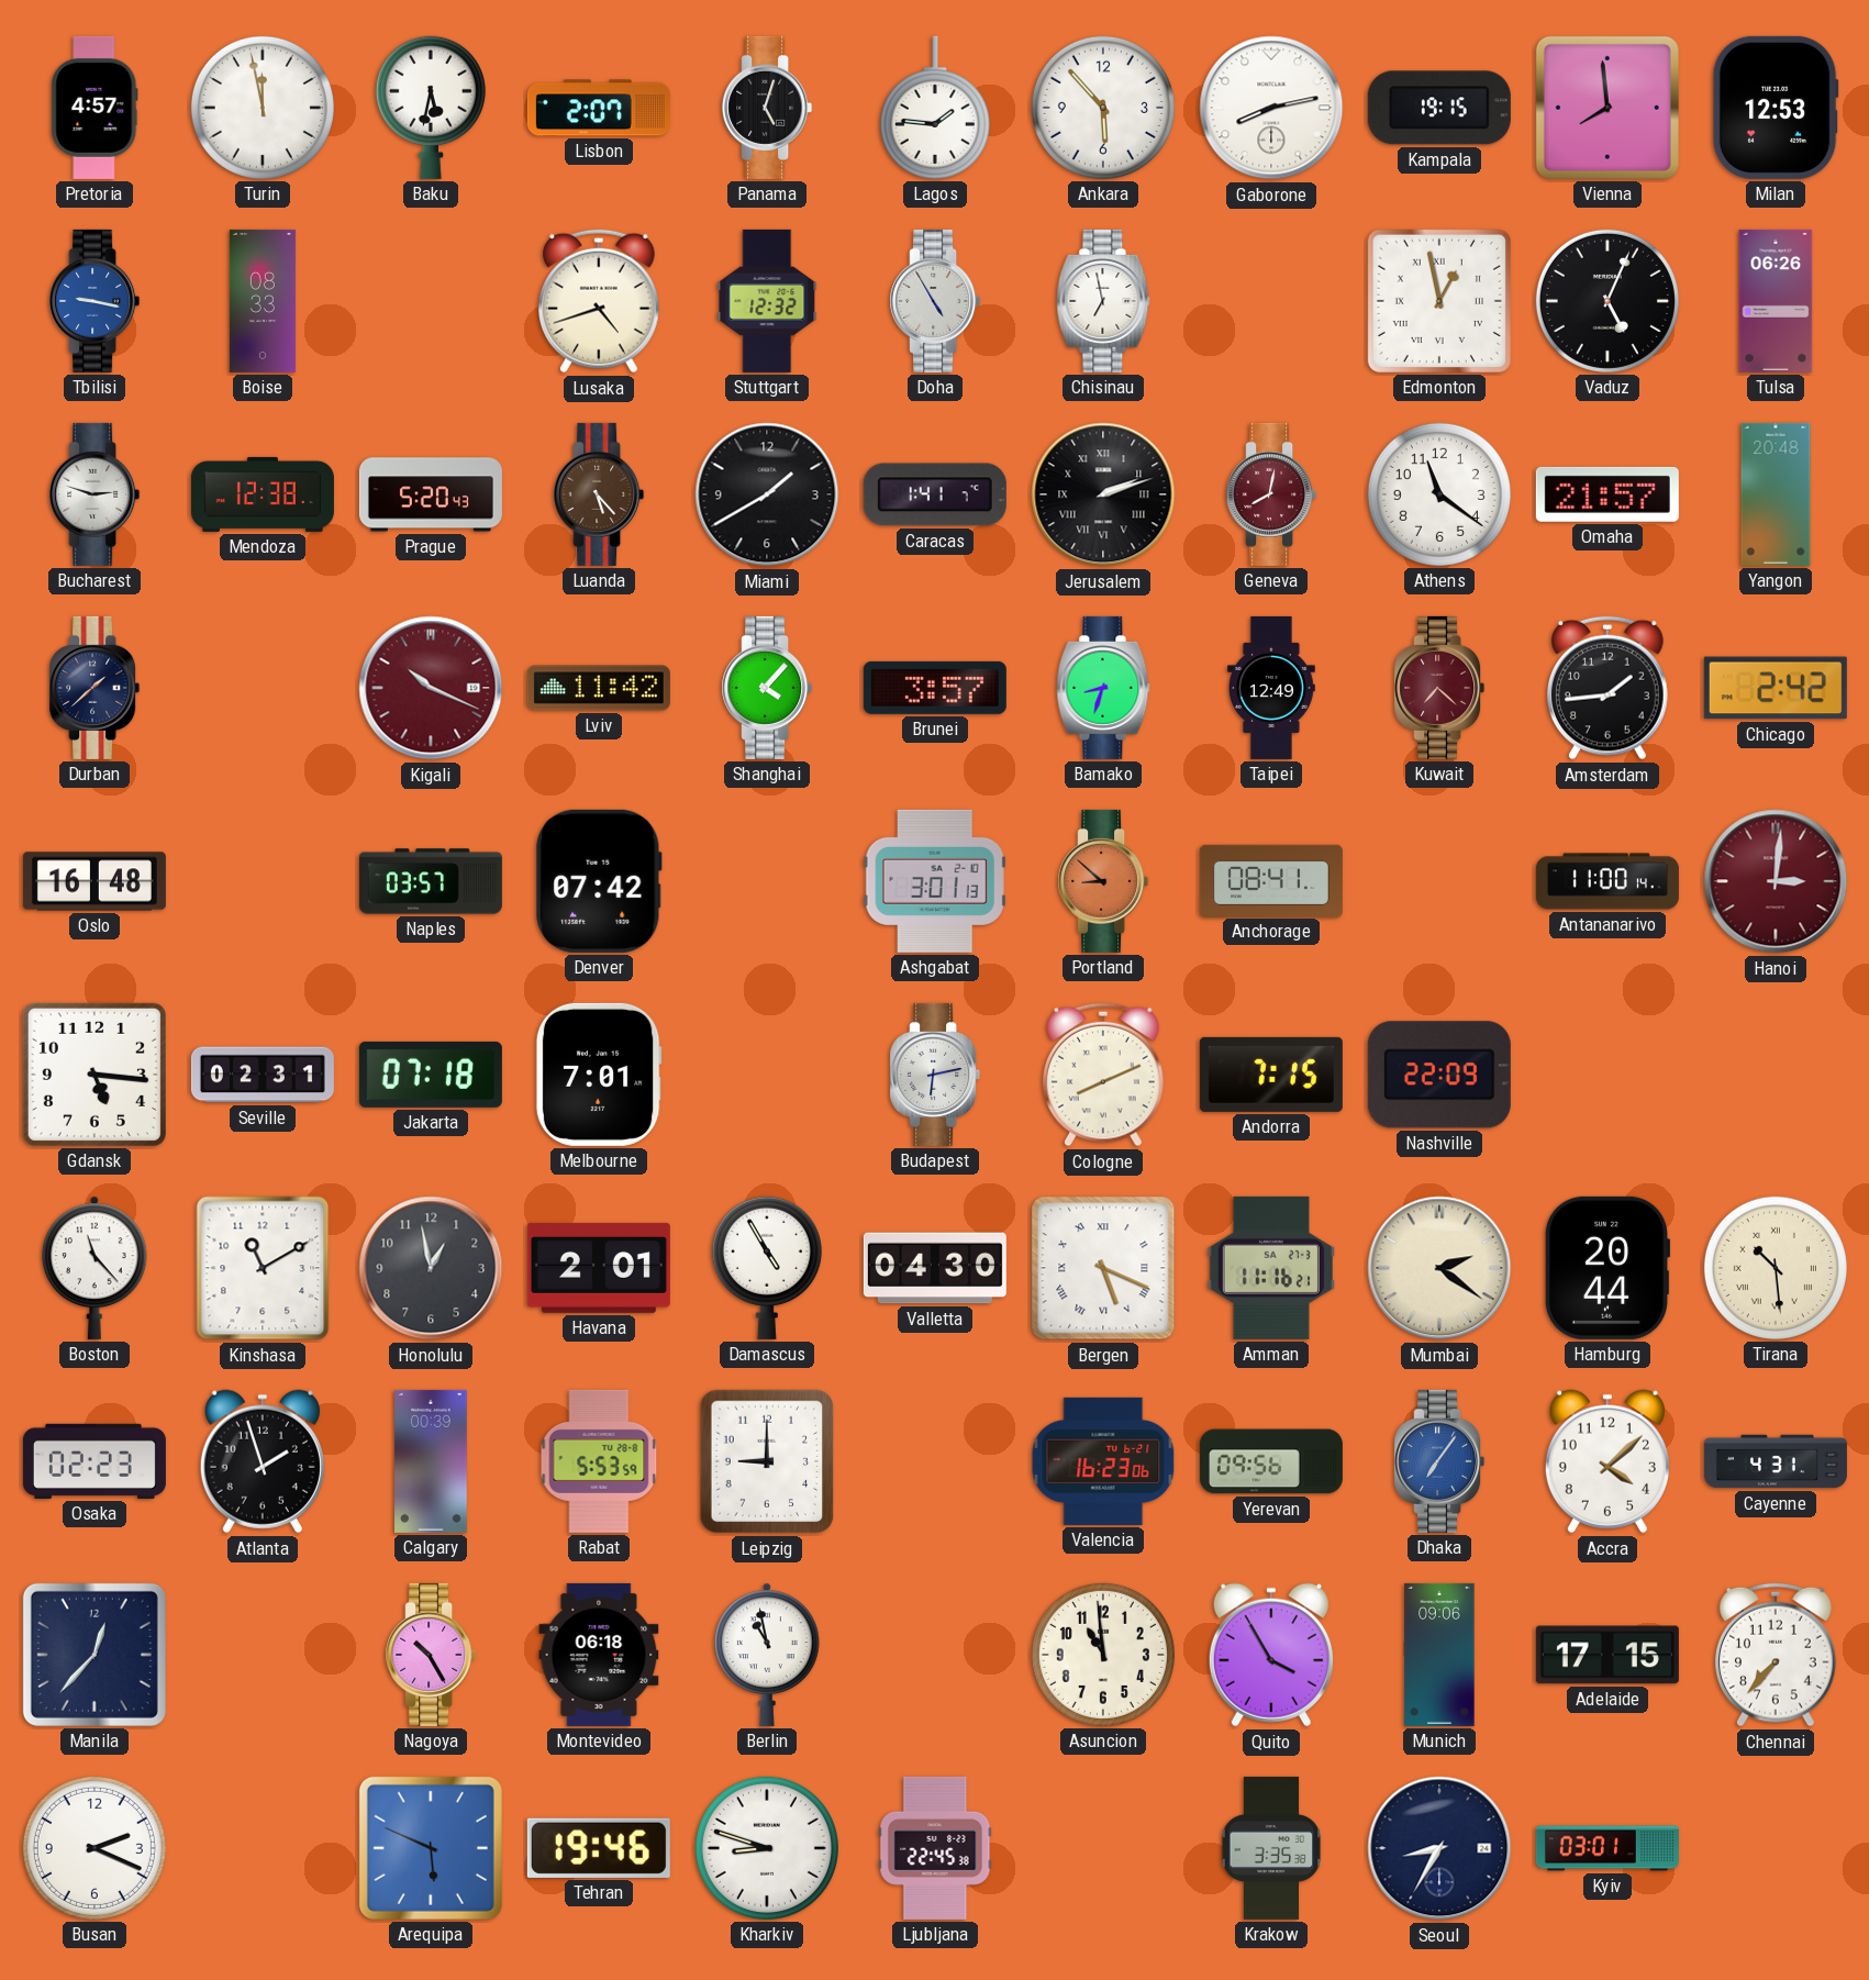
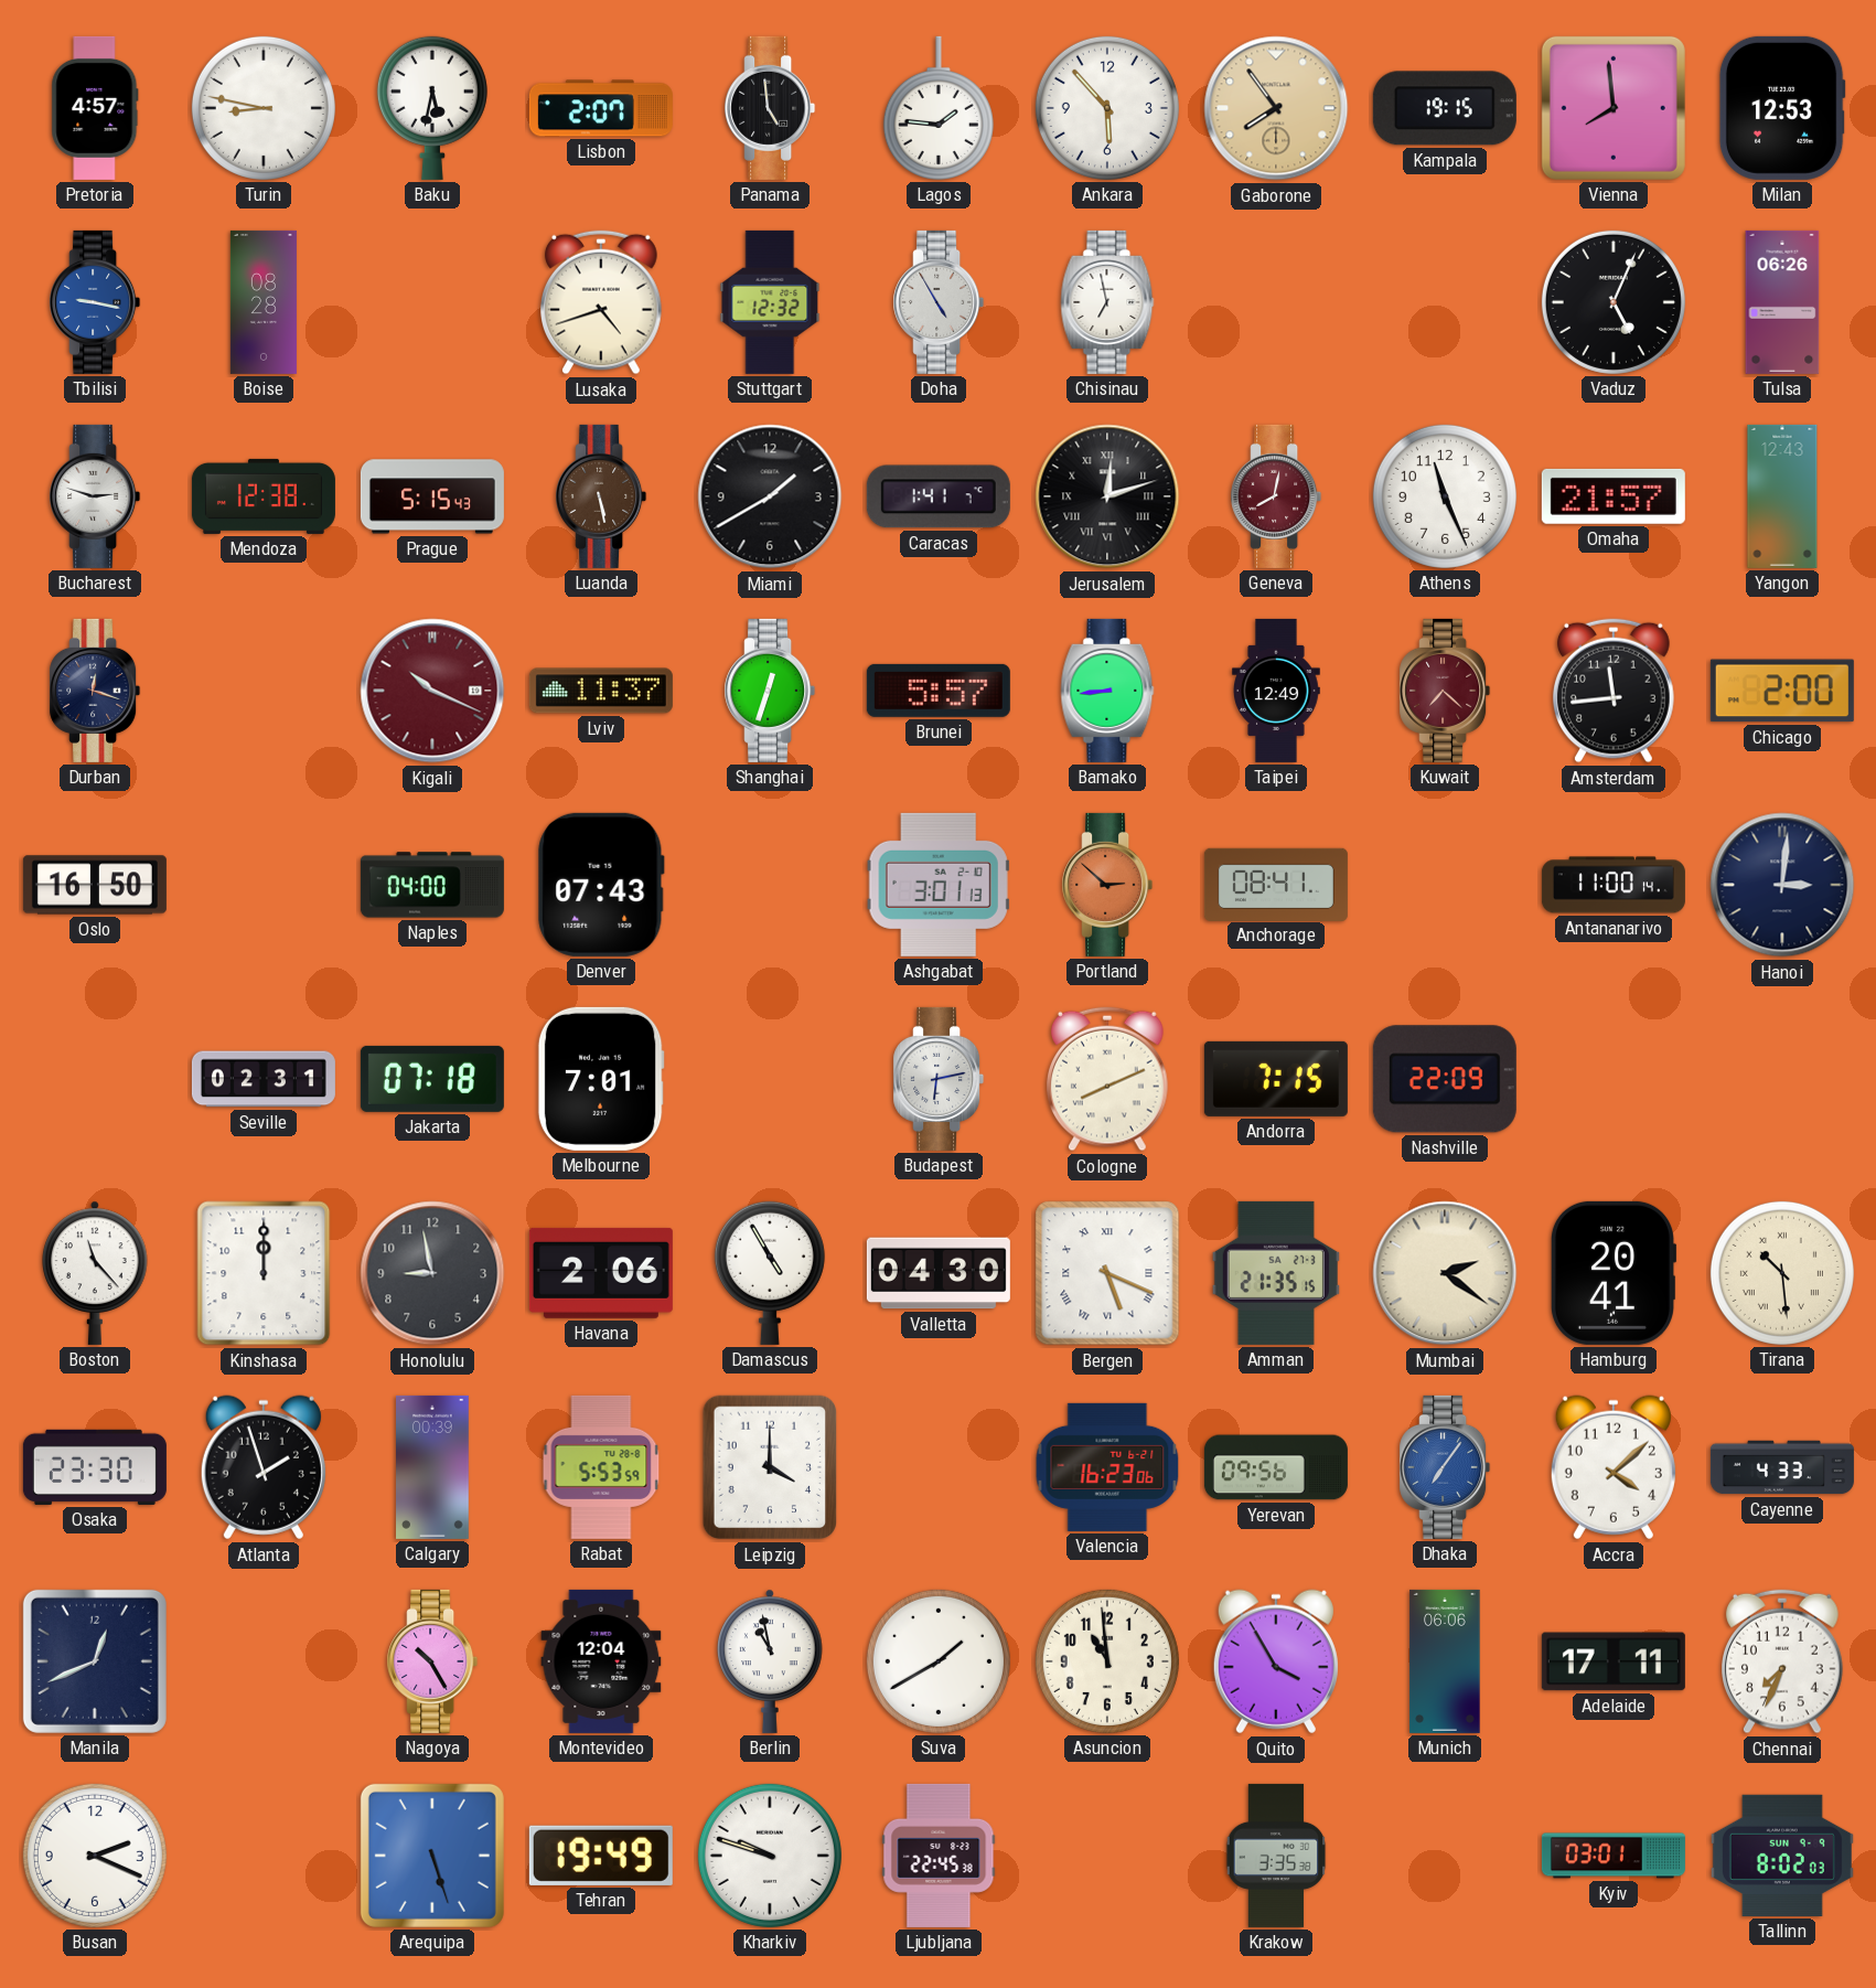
Turin: 11:58 -> 8:47
Panama: 5:03 -> 4:59
Gaborone: 8:13 -> 7:54
Gaborone dial: white -> champagne
Boise: 08:33 -> 08:28
Edmonton: 12:58 -> none
Prague: 5:20 -> 5:15
Luanda: 5:23 -> 5:28
Jerusalem: 2:12 -> 12:12
Athens: 11:21 -> 11:26
Yangon: 20:48 -> 12:43
Durban: 1:38 -> 12:18
Lviv: 11:42 -> 11:37
Shanghai: 4:07 -> 12:33
Brunei: 3:57 -> 5:57
Bamako: 8:33 -> 8:44
Amsterdam: 1:44 -> 11:44
Chicago: 2:42 -> 2:00
Oslo: 16:48 -> 16:50
Naples: 03:57 -> 04:00
Denver: 07:42 -> 07:43
Portland: 8:52 -> 2:52
Hanoi dial: burgundy -> navy
Gdansk: 5:16 -> none
Kinshasa: 11:10 -> 12:00
Honolulu: 12:58 -> 8:58
Havana: 2:01 -> 2:06
Amman: 11:16 -> 21:35
Hamburg: 20:44 -> 20:41
Osaka: 02:23 -> 23:30
Leipzig: 9:00 -> 4:00
Cayenne: 4:31 -> 4:33
Manila: 12:37 -> 12:41
Montevideo: 06:18 -> 12:04
Suva: none -> 1:40
Munich: 09:06 -> 06:06
Adelaide: 17:15 -> 17:11
Chennai: 7:37 -> 7:34
Arequipa: 5:49 -> 5:27
Tehran: 19:46 -> 19:49
Kharkiv: 8:48 -> 9:48
Seoul: 8:35 -> none
Tallinn: none -> 8:02
